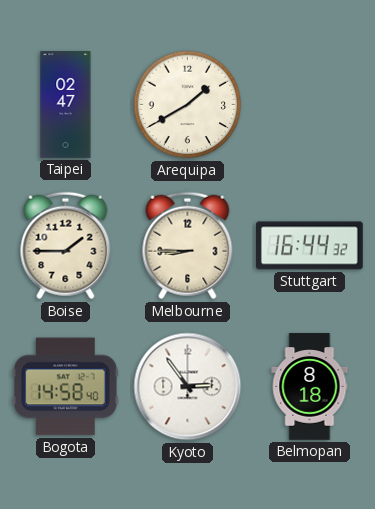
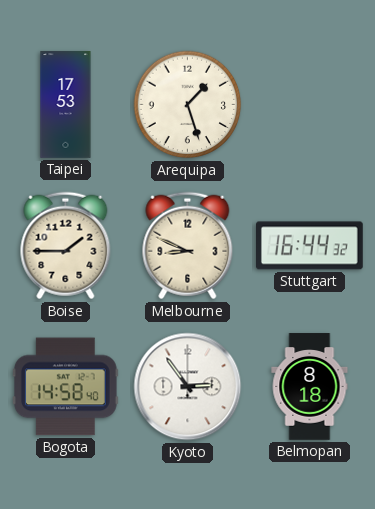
Taipei: 02:47 -> 17:53
Arequipa: 1:40 -> 1:27
Melbourne: 8:45 -> 8:49
